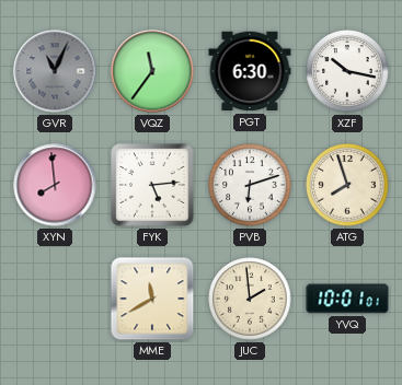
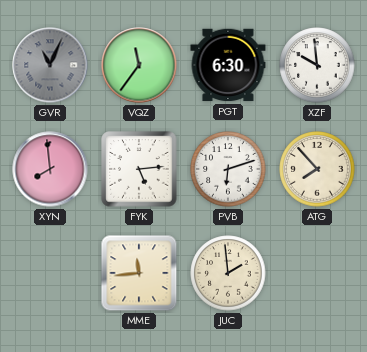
XZF: 10:17 -> 9:59
ATG: 7:57 -> 7:53
MME: 11:40 -> 11:44
YVQ: 10:01 -> none
